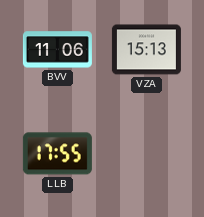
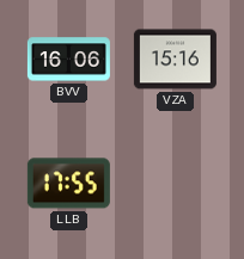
BVV: 11:06 -> 16:06
VZA: 15:13 -> 15:16
